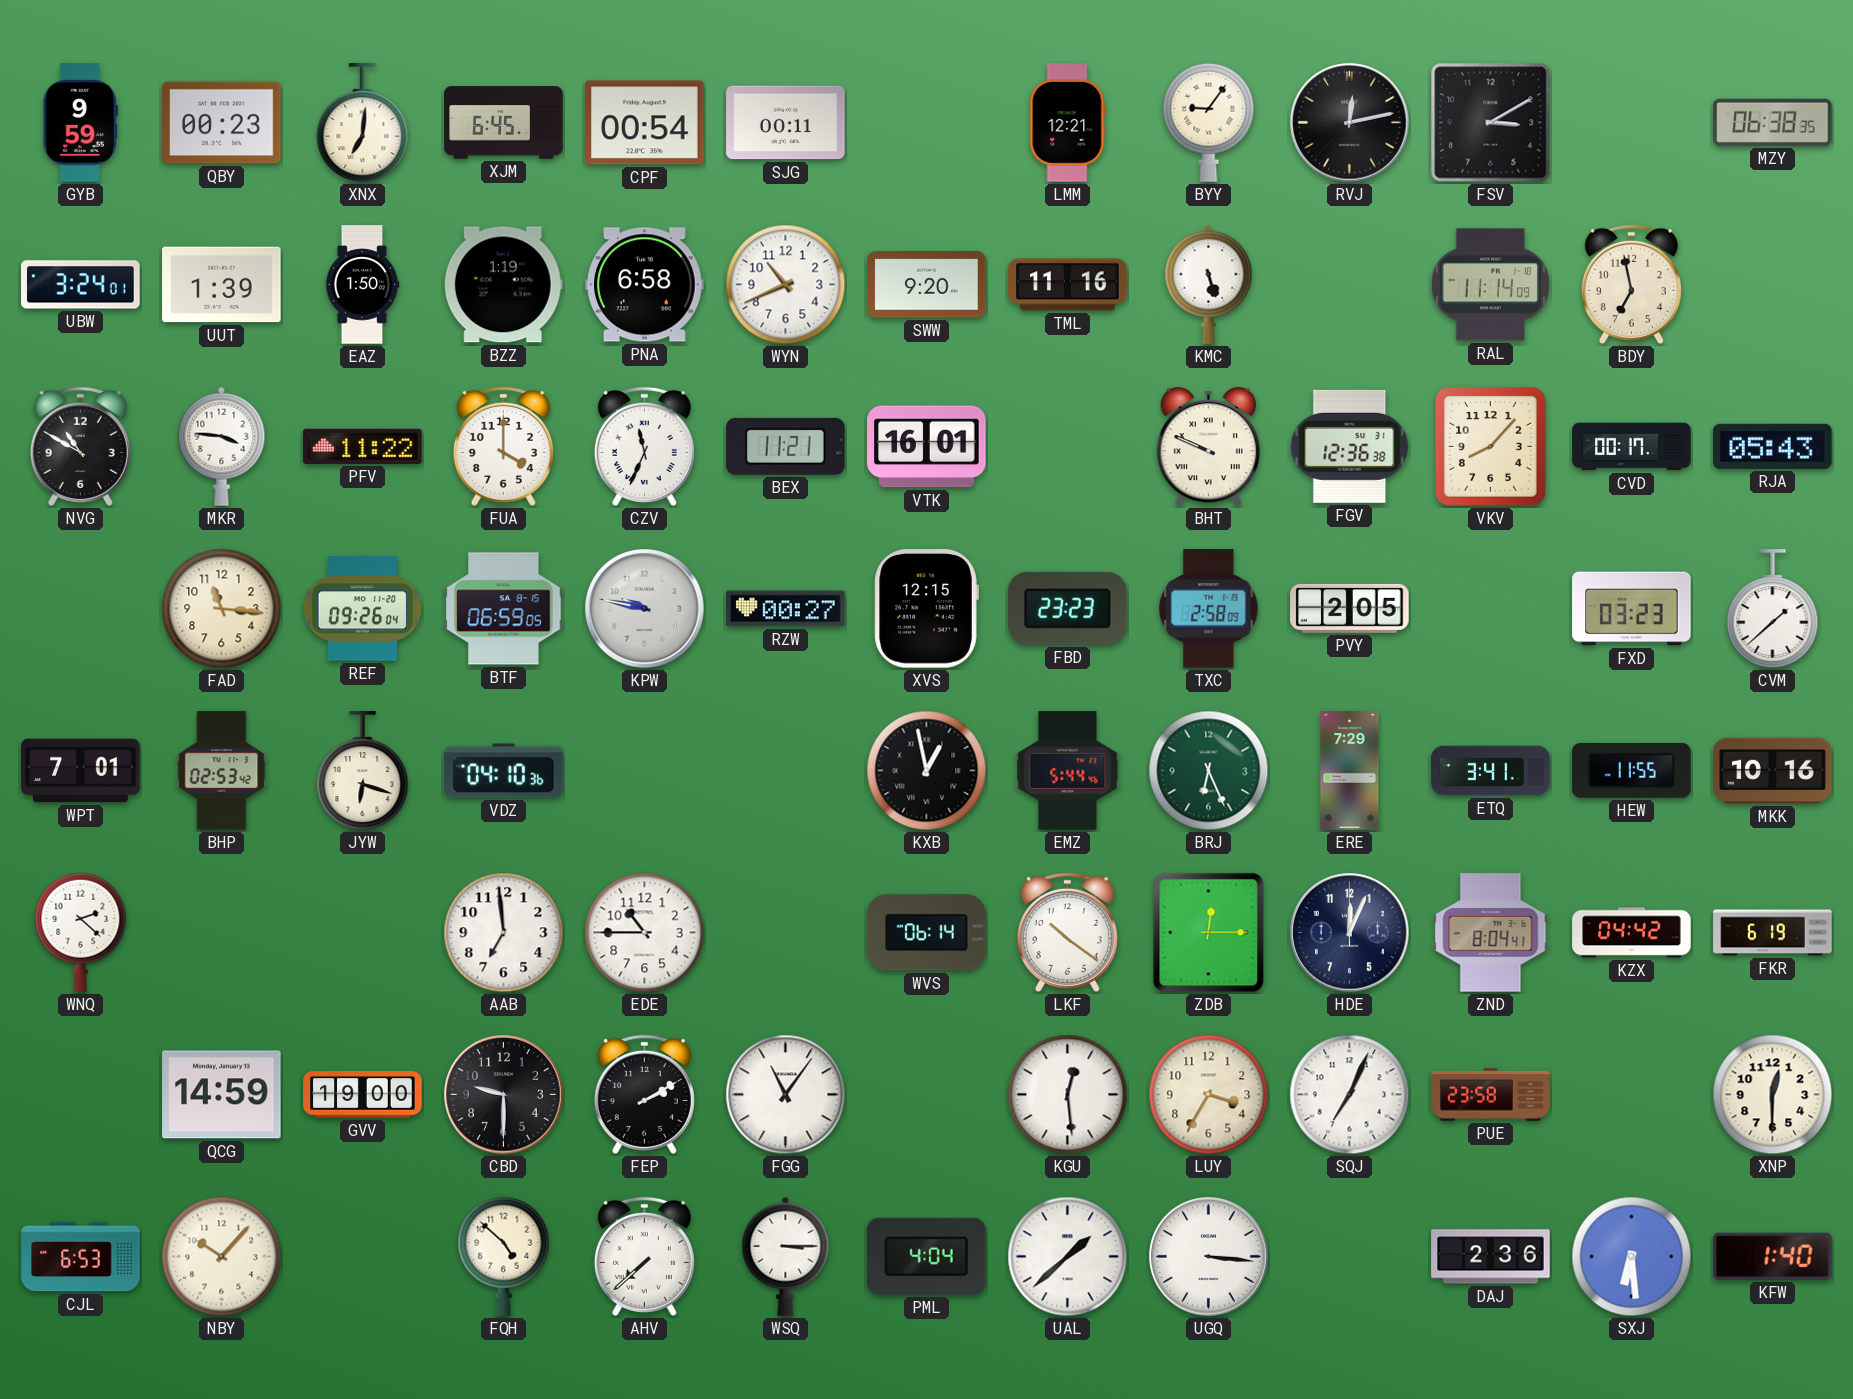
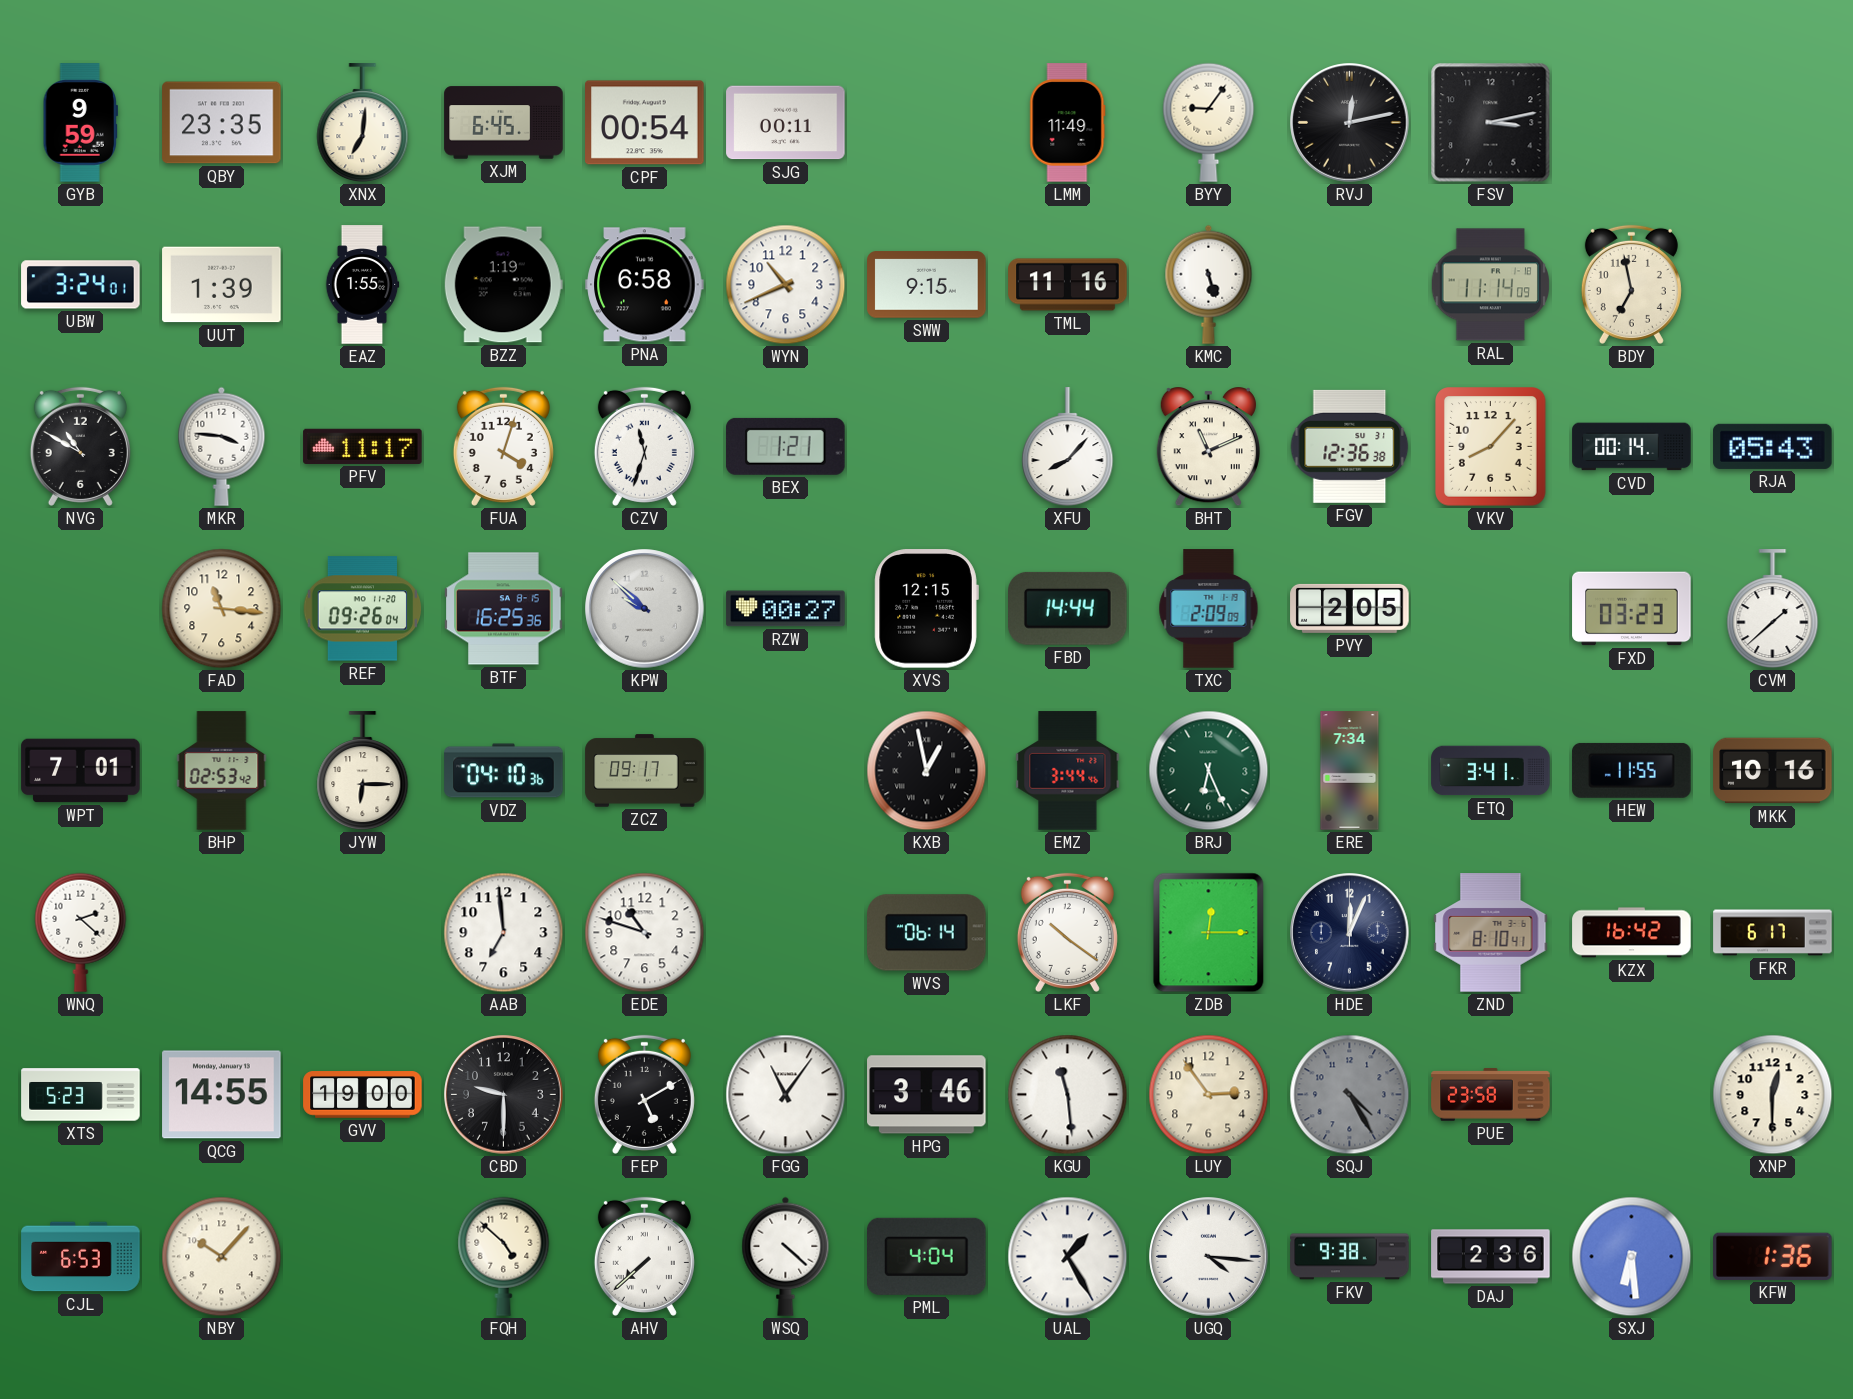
QBY: 00:23 -> 23:35
LMM: 12:21 -> 11:49
FSV: 3:10 -> 3:13
MZY: 06:38 -> none
EAZ: 1:50 -> 1:55
SWW: 9:20 -> 9:15
PFV: 11:22 -> 11:17
FUA: 4:00 -> 4:03
CZV: 11:34 -> 11:33
BEX: 11:21 -> 1:21
VTK: 16:01 -> none
XFU: none -> 8:07
BHT: 9:49 -> 11:11
CVD: 00:17 -> 00:14
BTF: 06:59 -> 16:25
KPW: 9:47 -> 9:52
FBD: 23:23 -> 14:44
TXC: 2:58 -> 2:09
JYW: 6:18 -> 6:15
ZCZ: none -> 09:17
EMZ: 5:44 -> 3:44
ERE: 7:29 -> 7:34
EDE: 10:45 -> 10:48
ZND: 8:04 -> 8:10
KZX: 04:42 -> 16:42
FKR: 6:19 -> 6:17
XTS: none -> 5:23
QCG: 14:59 -> 14:55
FEP: 2:10 -> 5:10
HPG: none -> 3:46
KGU: 12:29 -> 11:29
LUY: 3:35 -> 2:54
SQJ: 7:04 -> 4:25
SQJ dial: white -> grey
WSQ: 3:15 -> 4:22
UAL: 1:38 -> 1:25
UGQ: 3:16 -> 4:16
FKV: none -> 9:38
KFW: 1:40 -> 1:36
